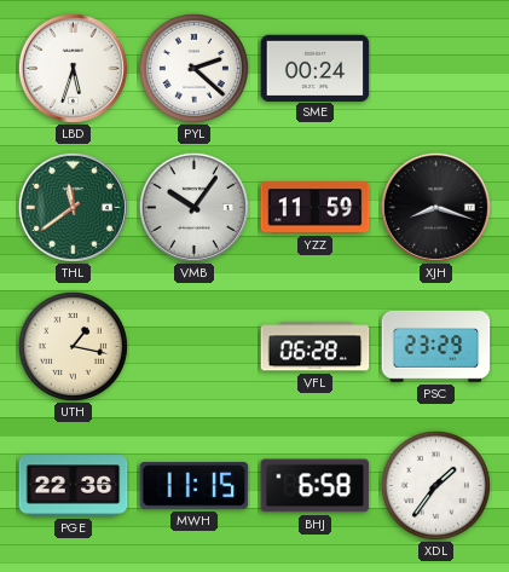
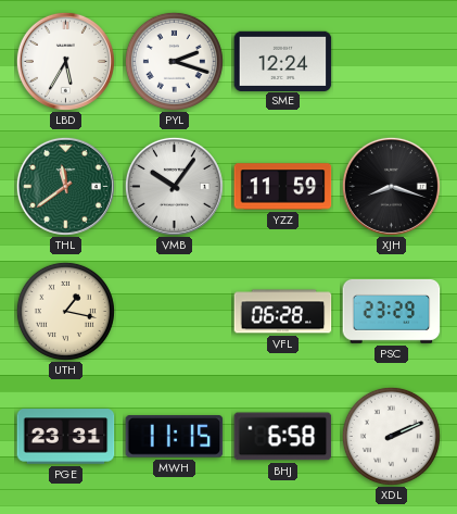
LBD: 5:33 -> 5:35
PYL: 2:22 -> 2:18
SME: 00:24 -> 12:24
PGE: 22:36 -> 23:31
XDL: 1:36 -> 2:11
